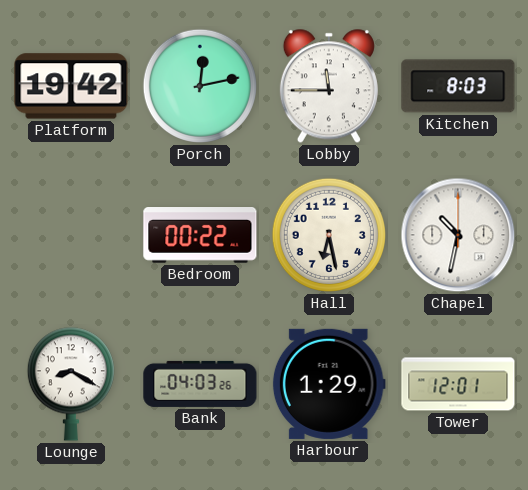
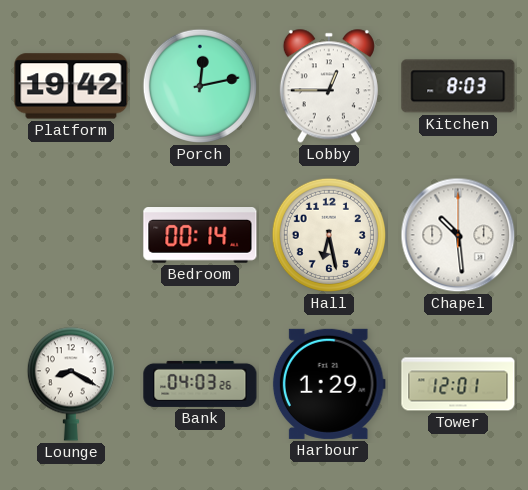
Lobby: 11:45 -> 12:45
Bedroom: 00:22 -> 00:14
Chapel: 10:32 -> 10:29
